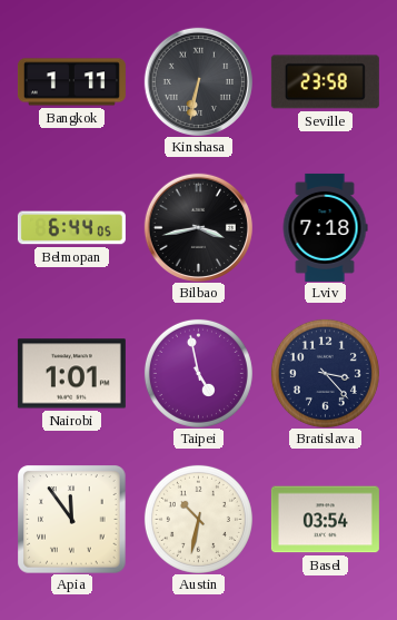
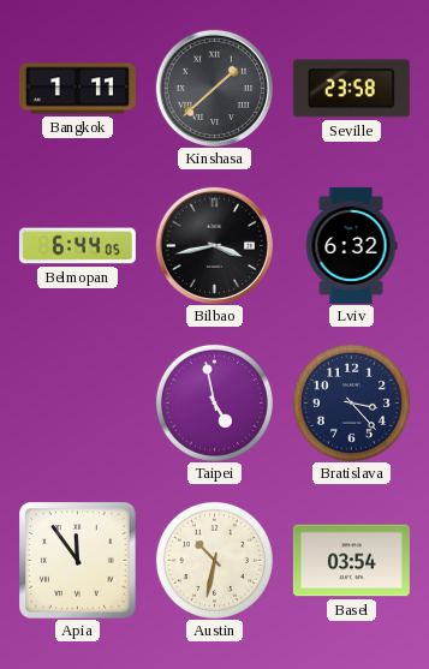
Kinshasa: 6:32 -> 1:38
Lviv: 7:18 -> 6:32
Nairobi: 1:01 -> none
